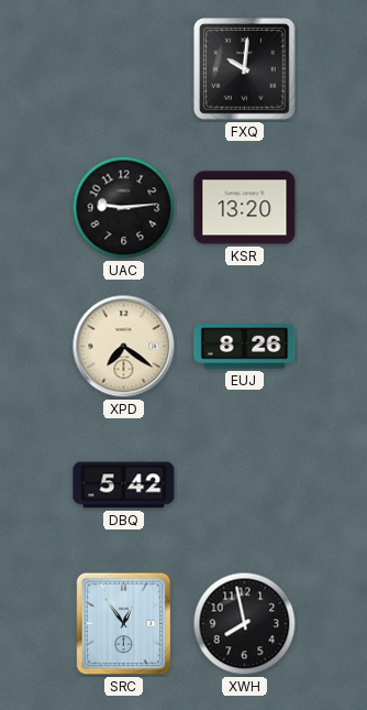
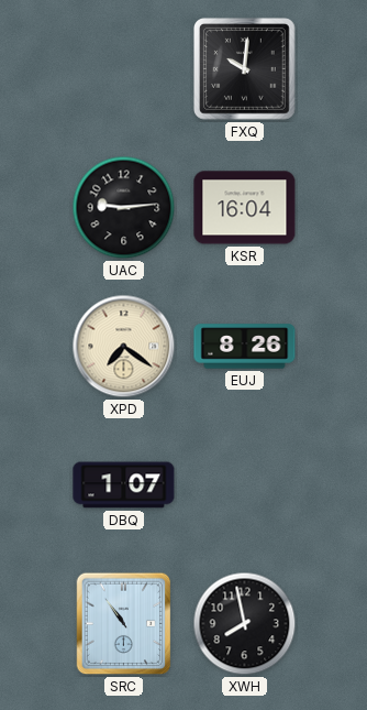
KSR: 13:20 -> 16:04
DBQ: 5:42 -> 1:07
SRC: 12:54 -> 10:54
